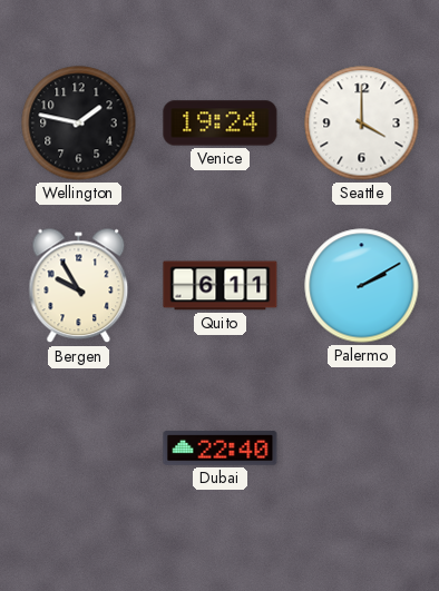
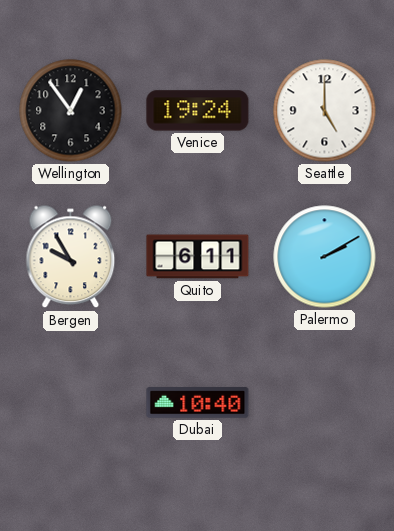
Wellington: 1:47 -> 12:54
Seattle: 4:00 -> 5:00
Dubai: 22:40 -> 10:40
